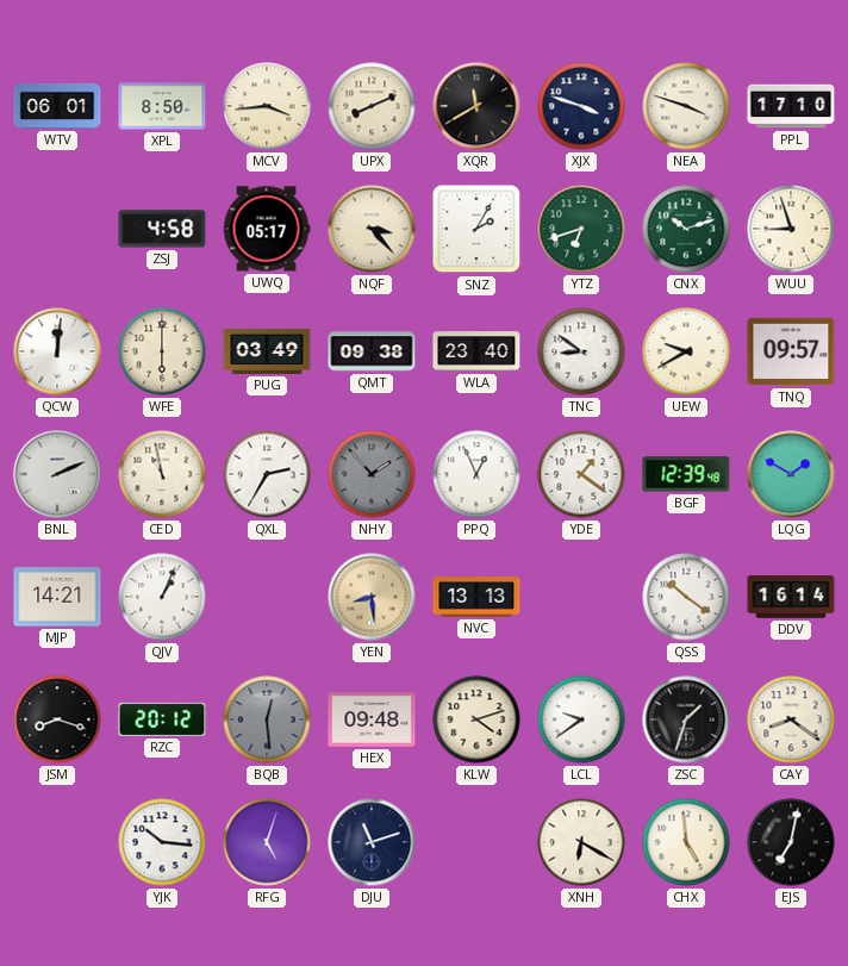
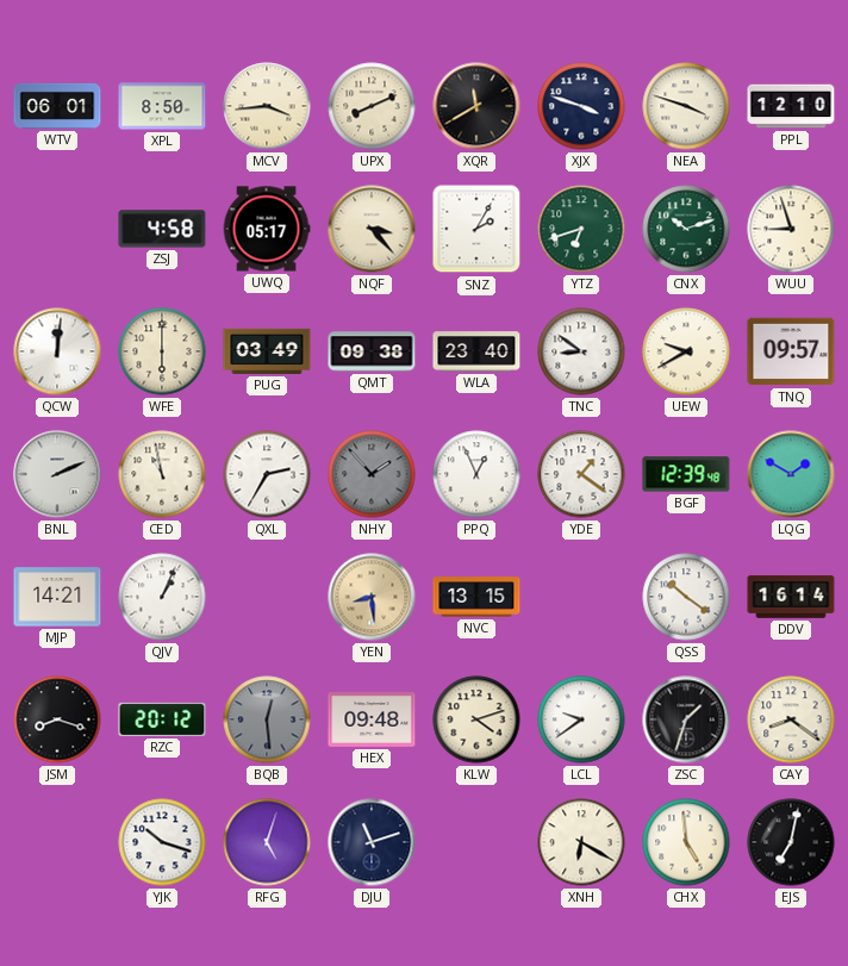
PPL: 17:10 -> 12:10
NVC: 13:13 -> 13:15
YJK: 10:16 -> 10:18
